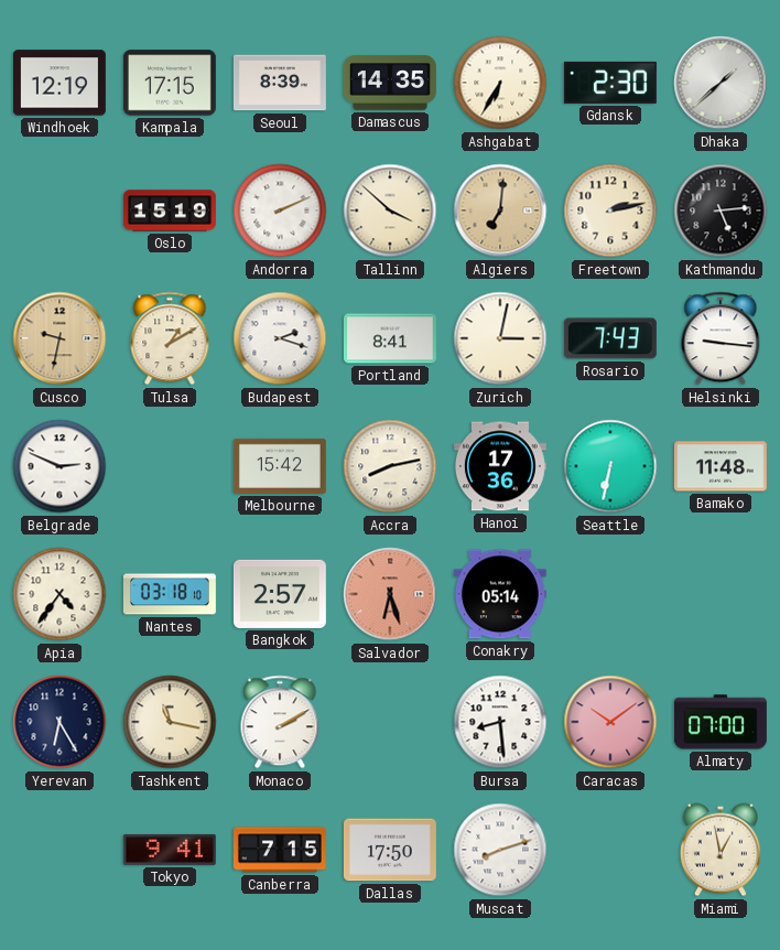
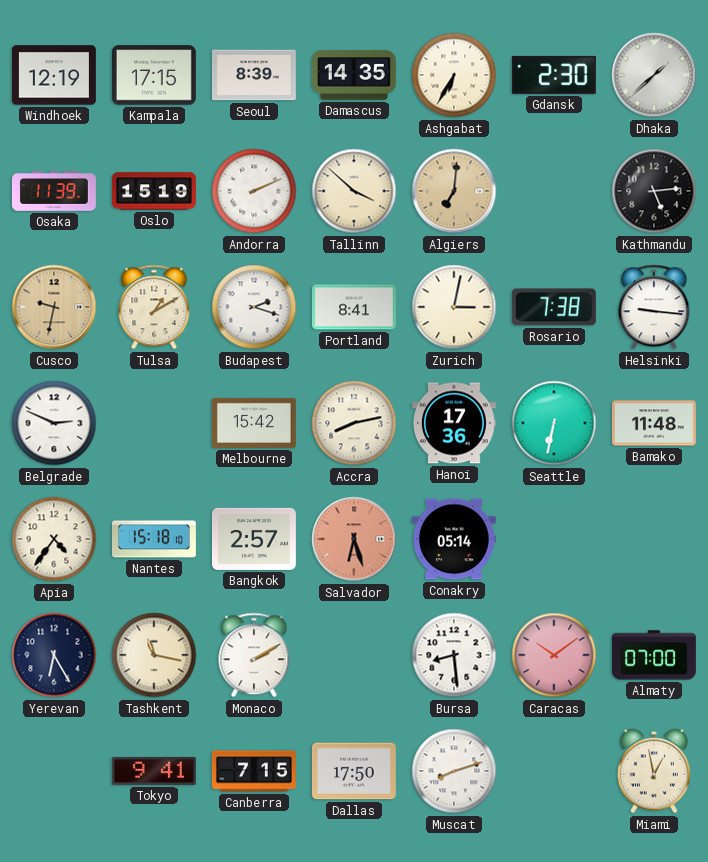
Osaka: none -> 11:39
Freetown: 2:13 -> none
Rosario: 7:43 -> 7:38
Nantes: 03:18 -> 15:18
